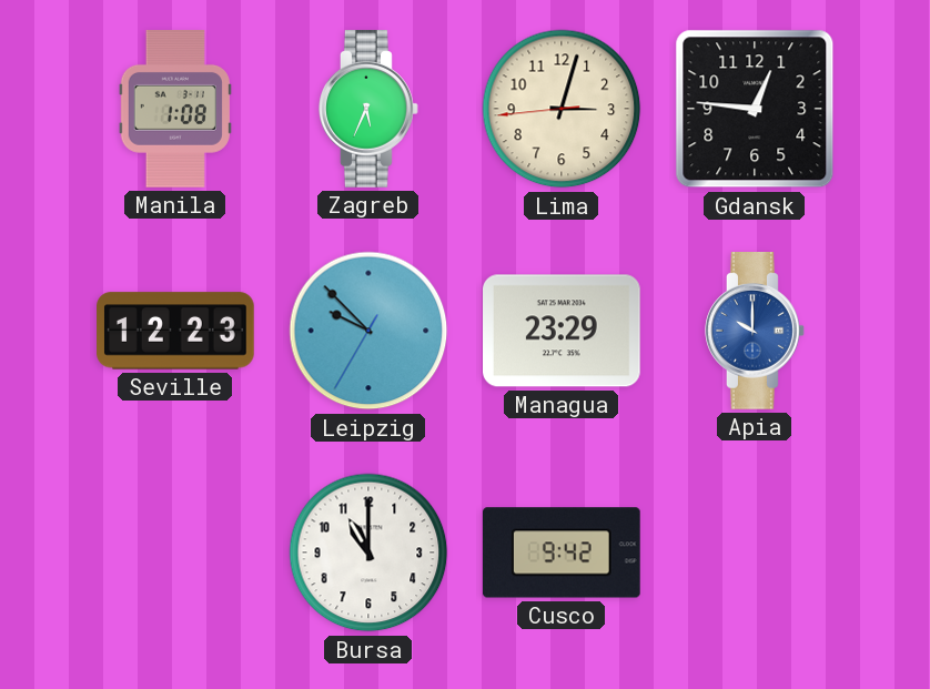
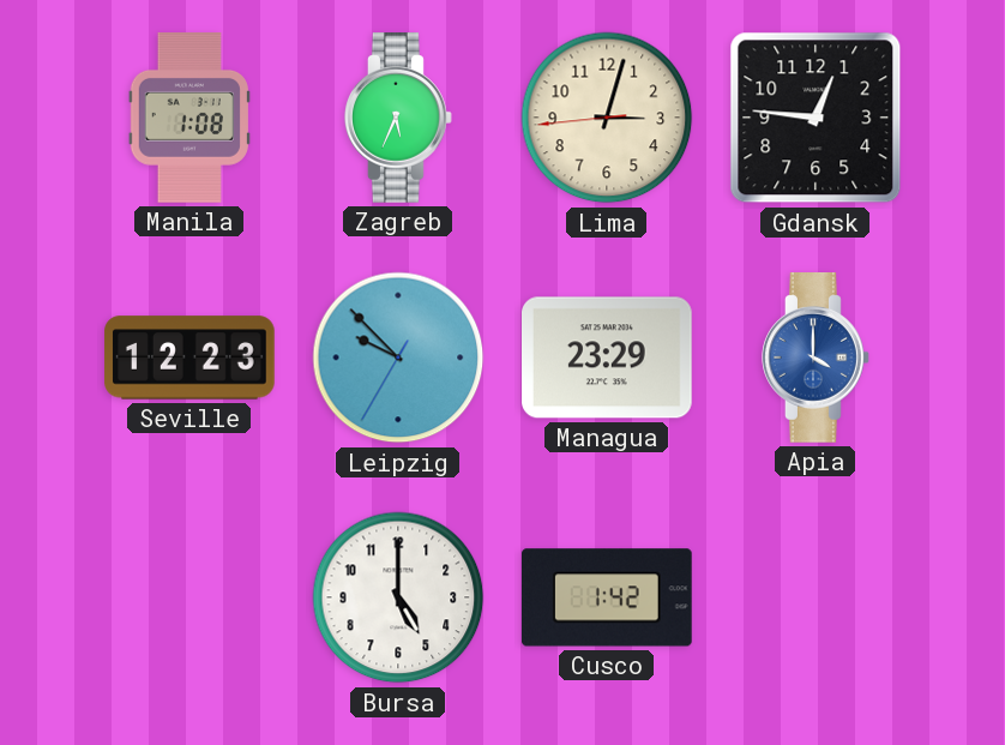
Apia: 10:00 -> 4:00
Bursa: 11:00 -> 5:00
Cusco: 9:42 -> 1:42
